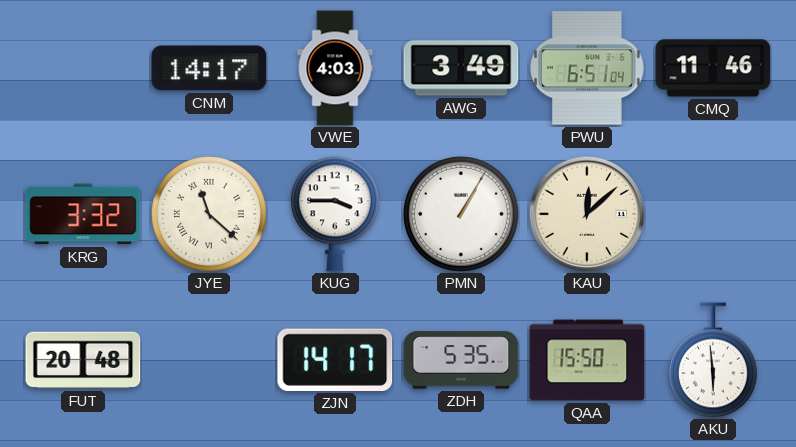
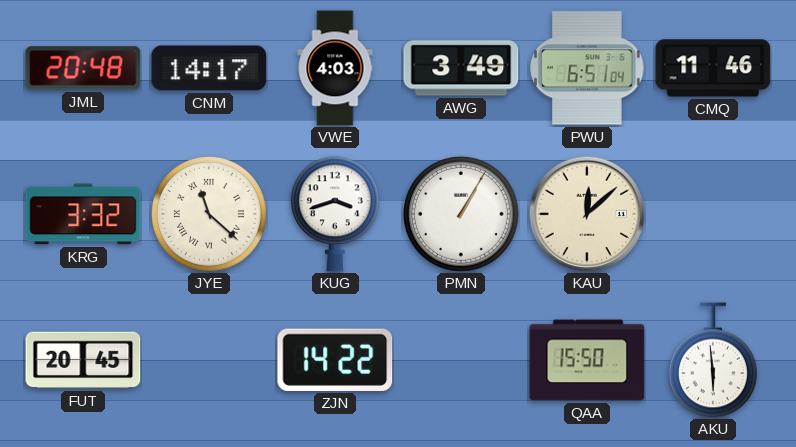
JML: none -> 20:48
KUG: 3:45 -> 3:42
FUT: 20:48 -> 20:45
ZJN: 14:17 -> 14:22
ZDH: 5:35 -> none
